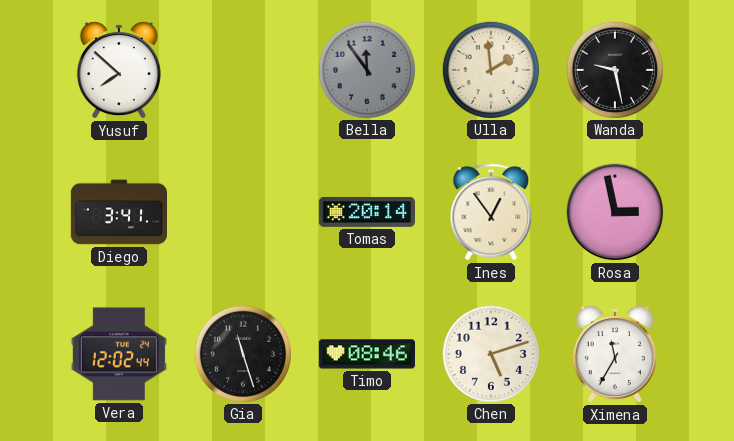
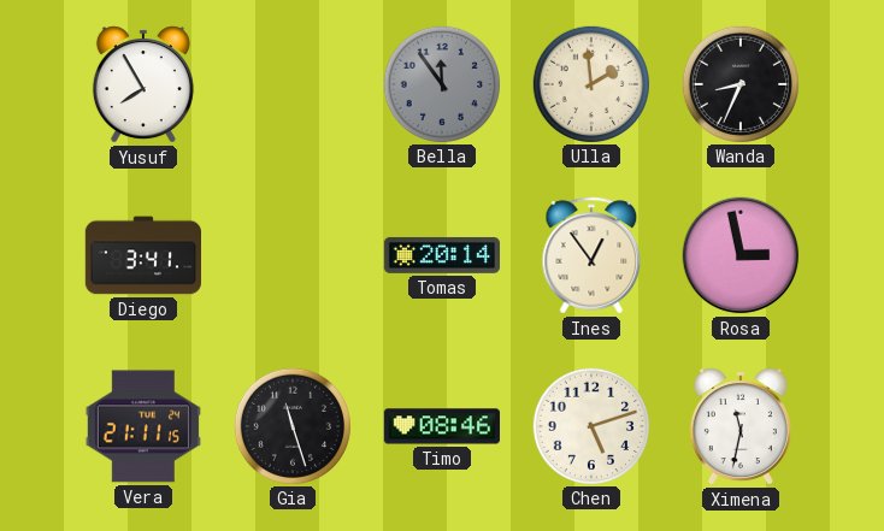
Yusuf: 7:52 -> 7:55
Wanda: 9:28 -> 8:34
Vera: 12:02 -> 21:11
Ximena: 11:35 -> 11:32
